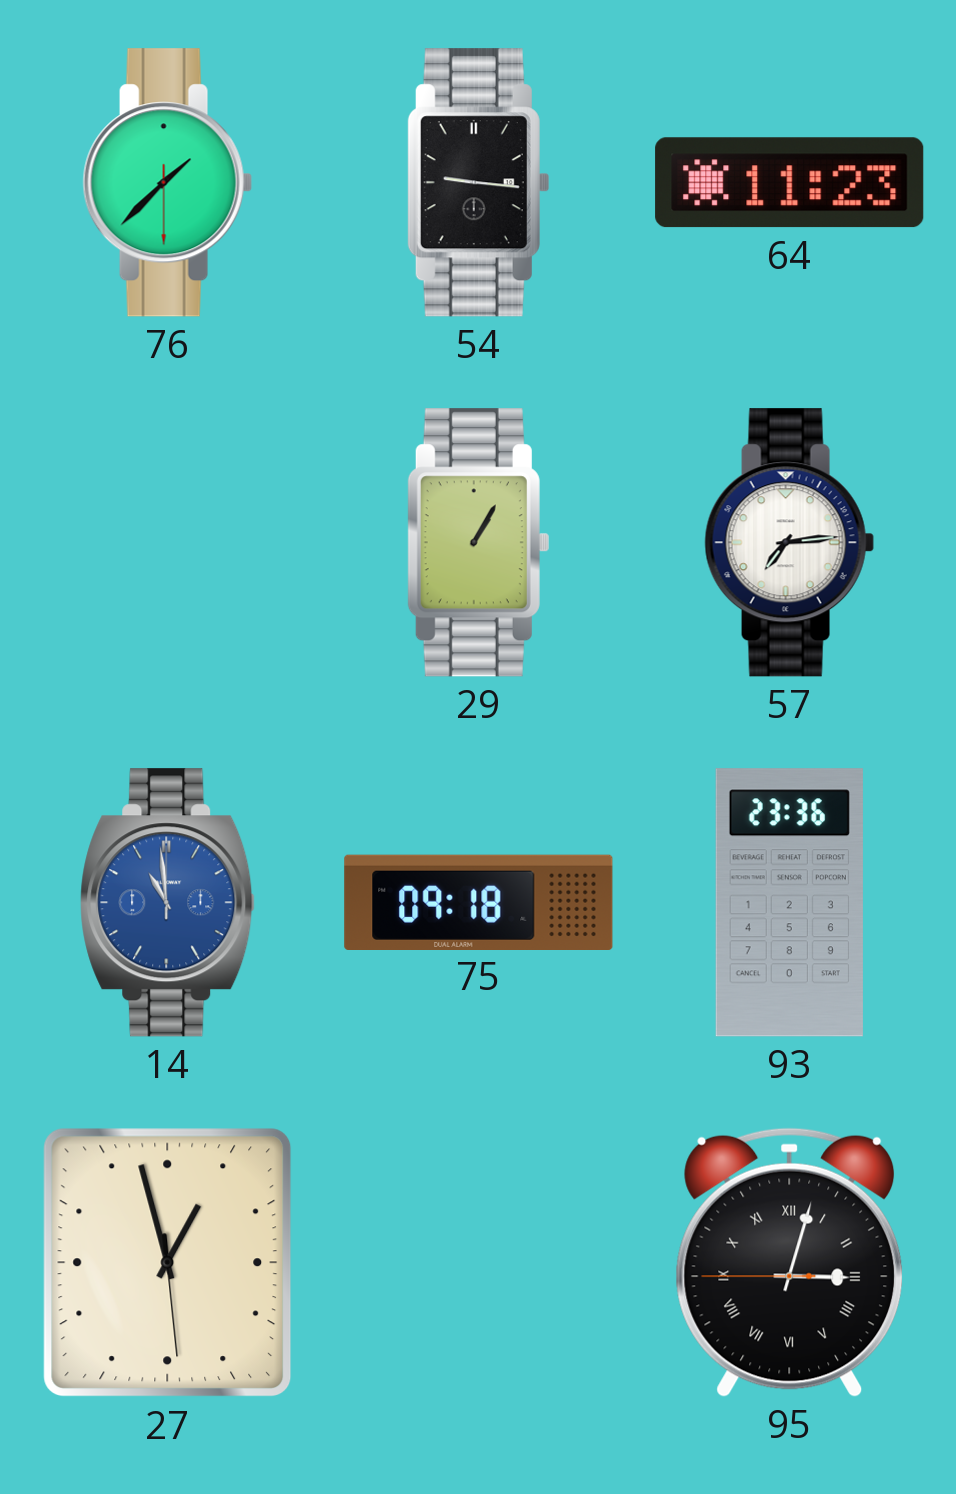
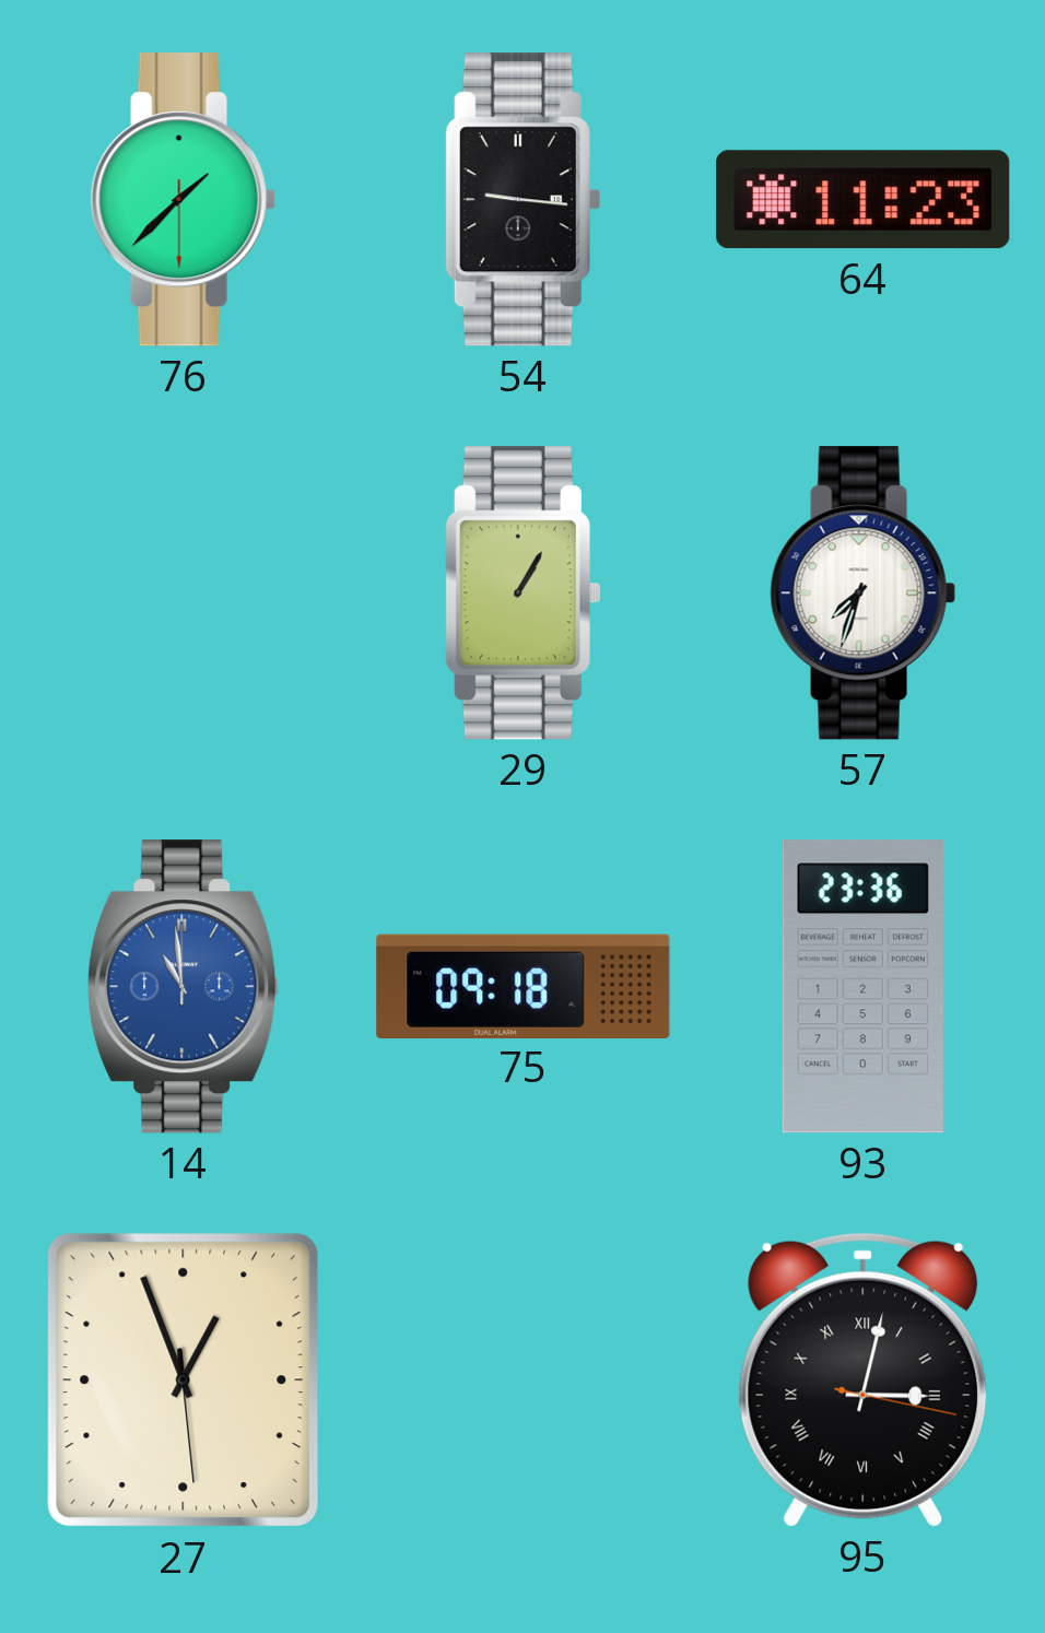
57: 7:14 -> 7:33
27: 12:57 -> 12:56
95: 3:02:45 -> 3:02:17
